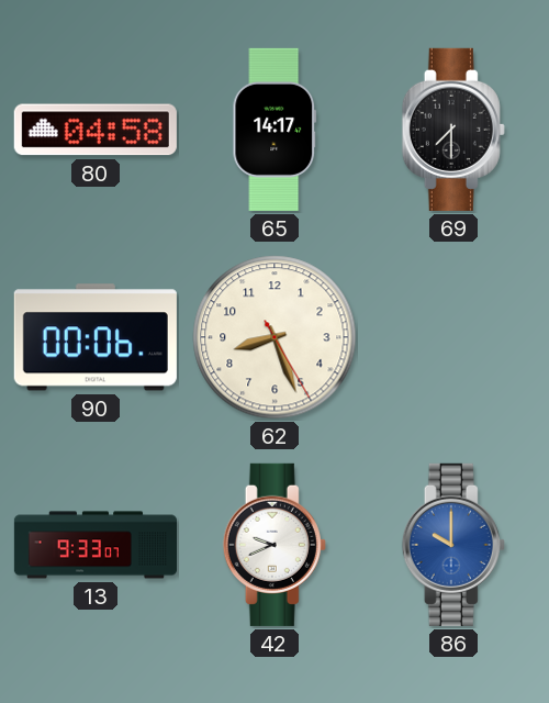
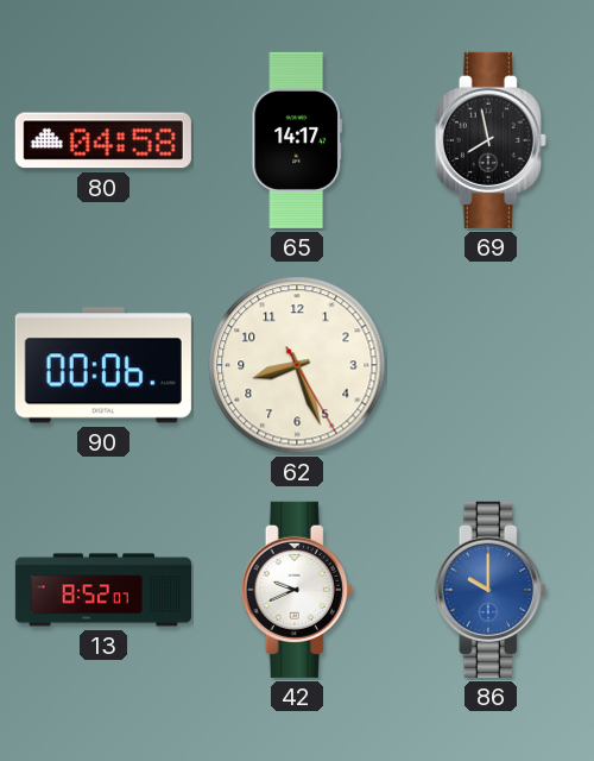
69: 7:30 -> 7:58
13: 9:33 -> 8:52
